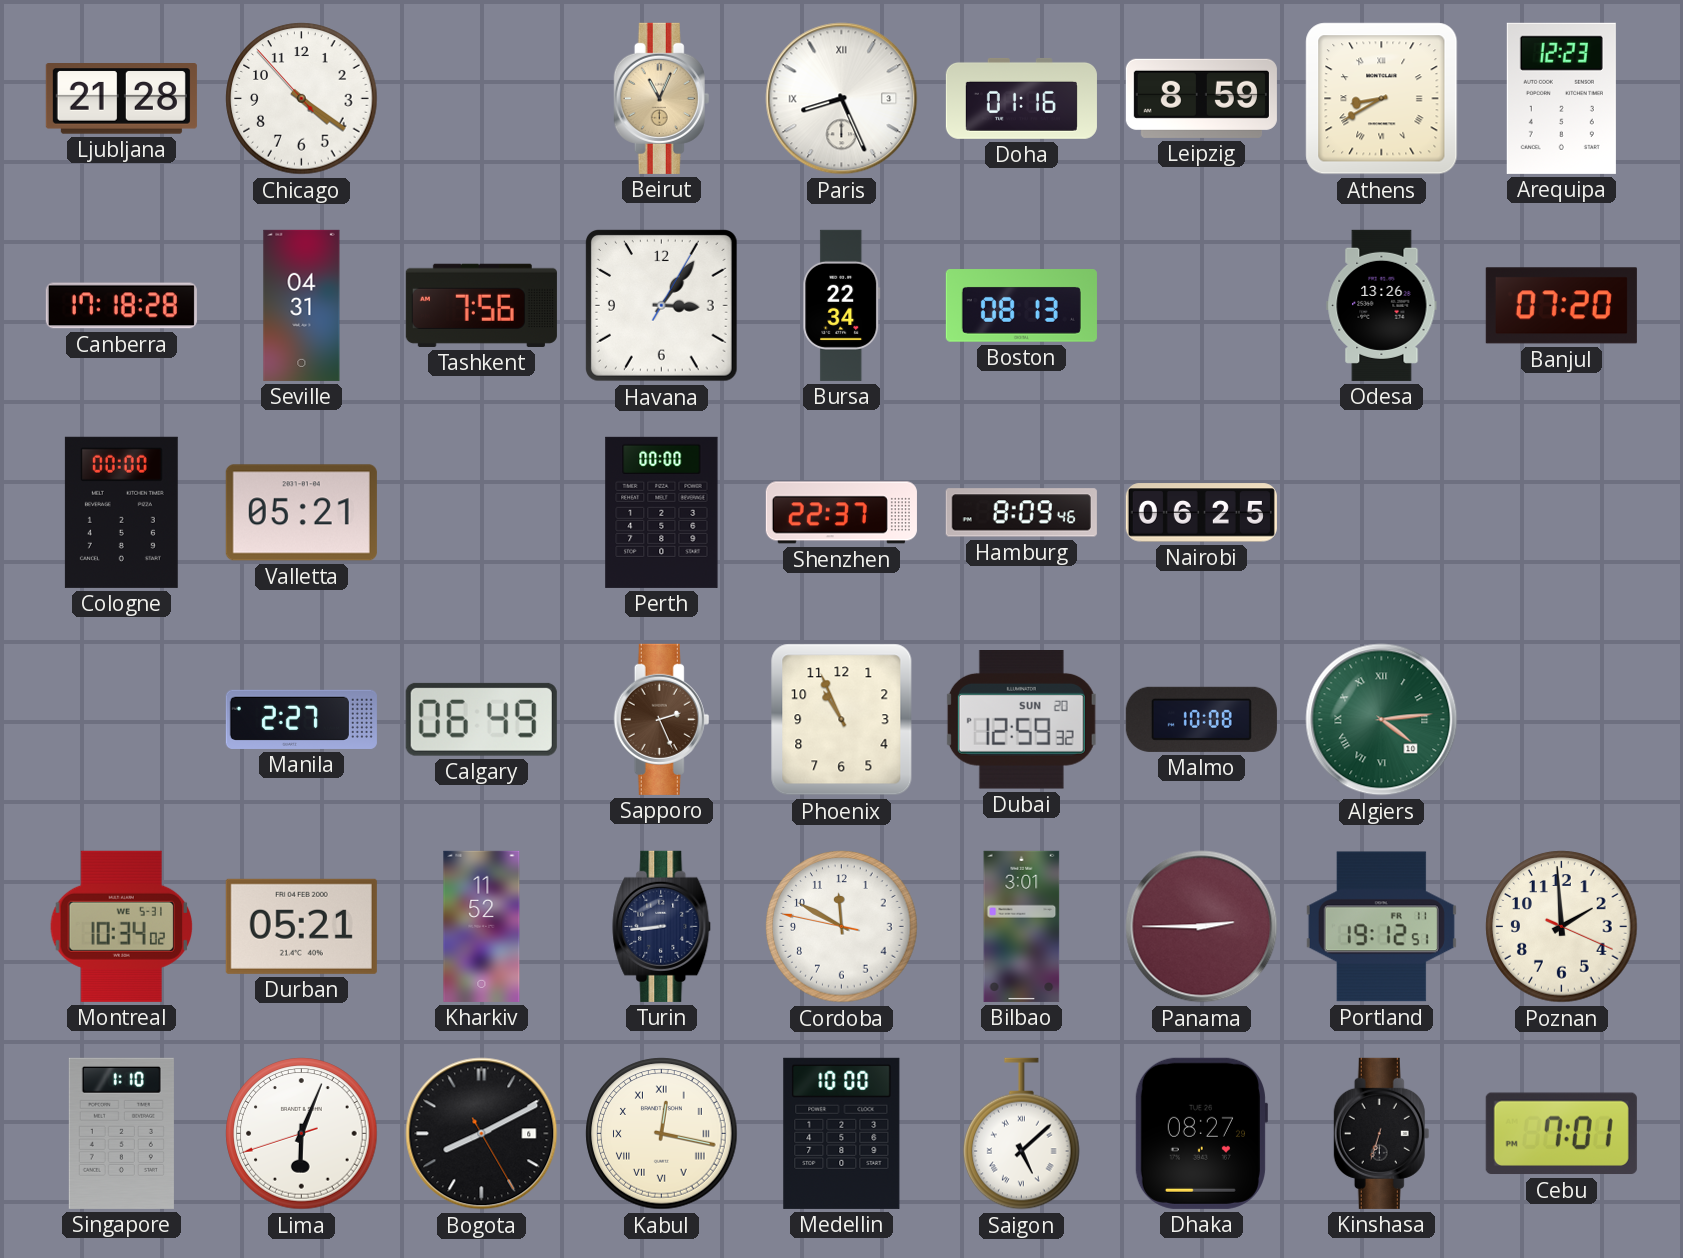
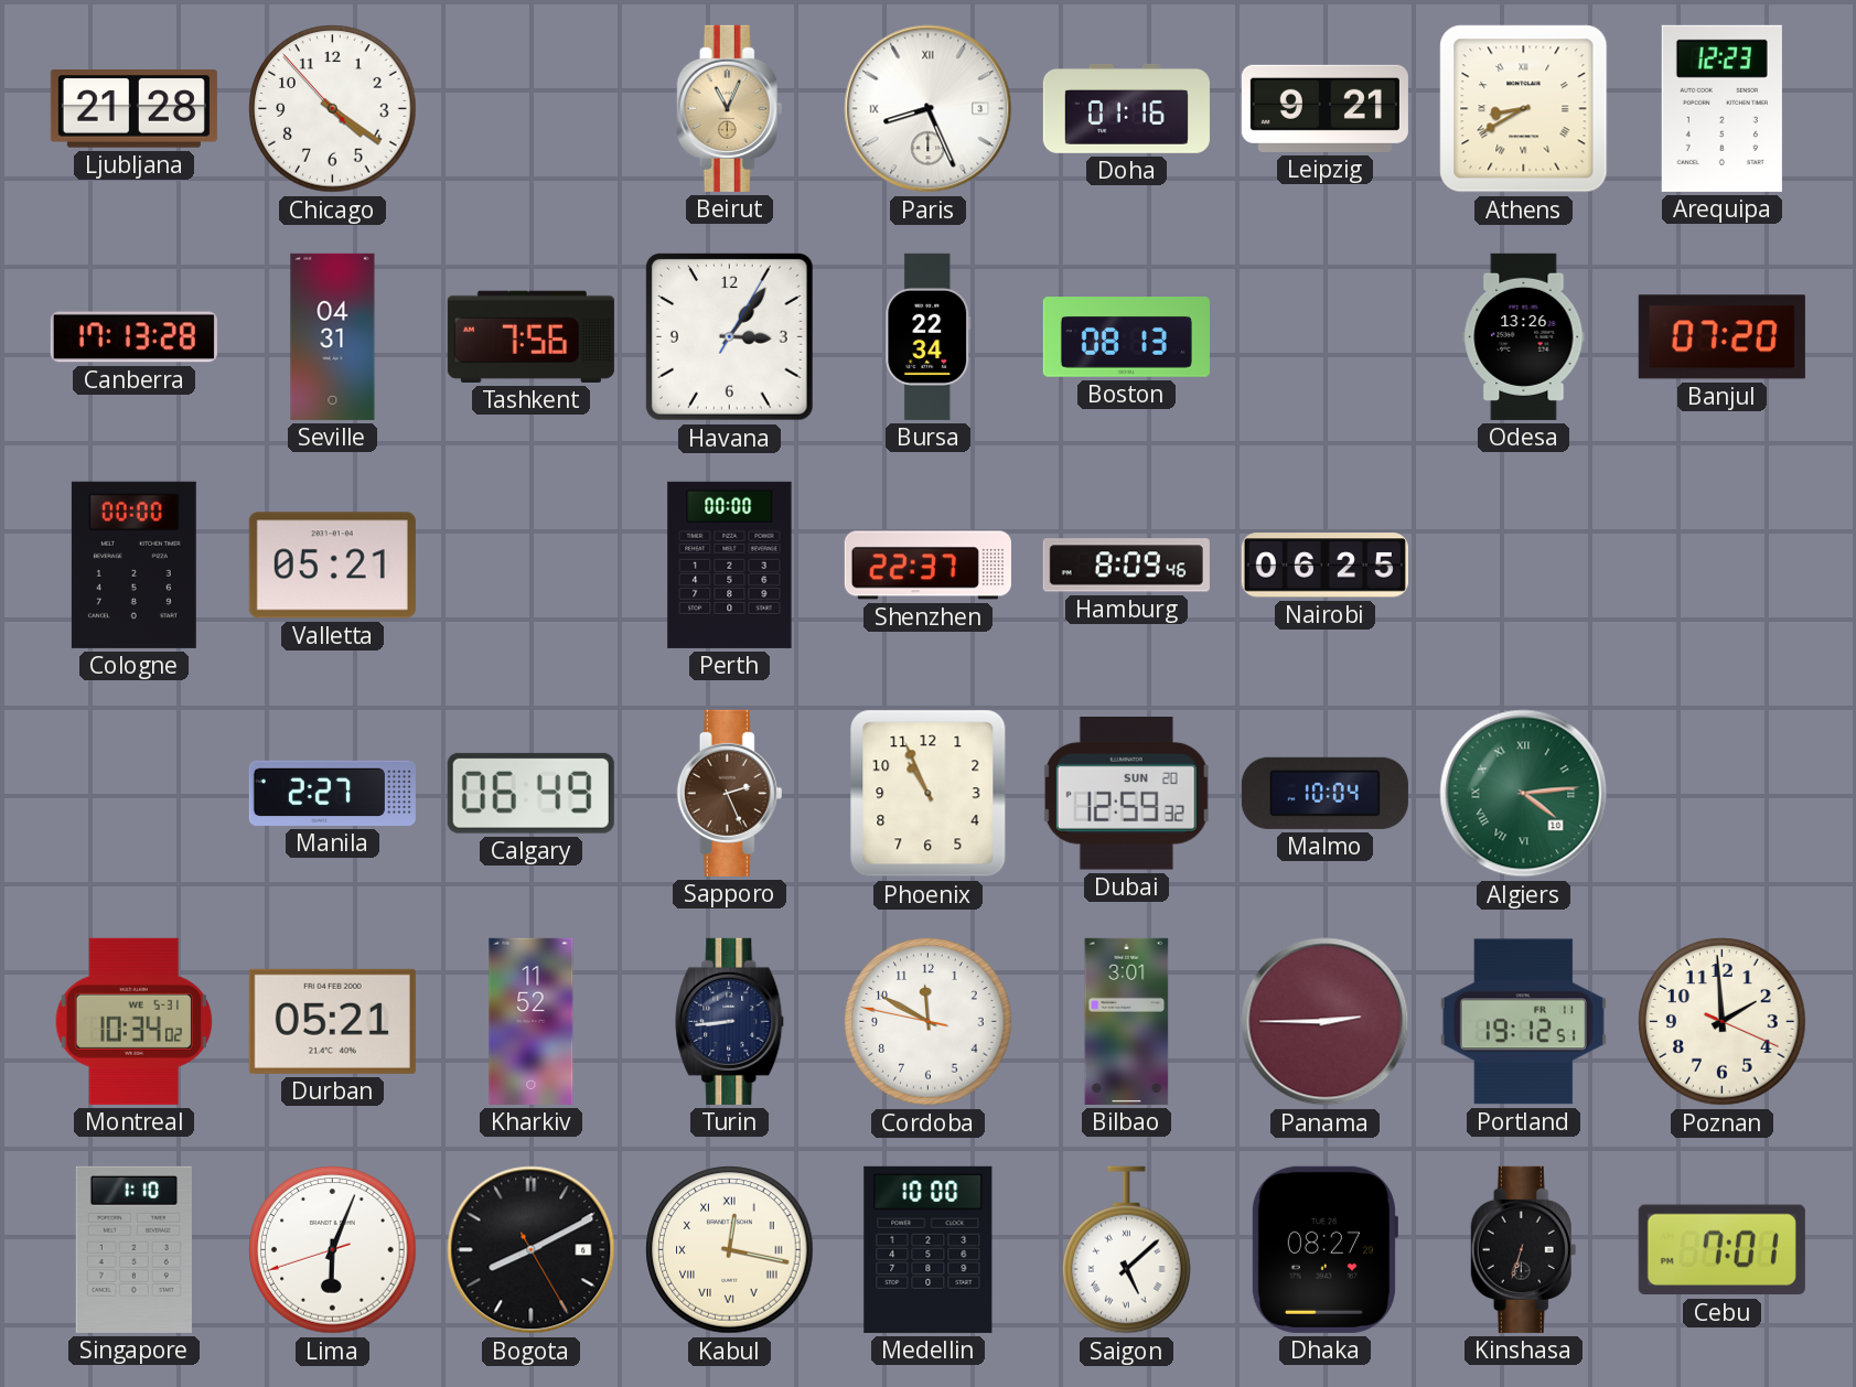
Leipzig: 8:59 -> 9:21
Canberra: 17:18 -> 17:13
Malmo: 10:08 -> 10:04
